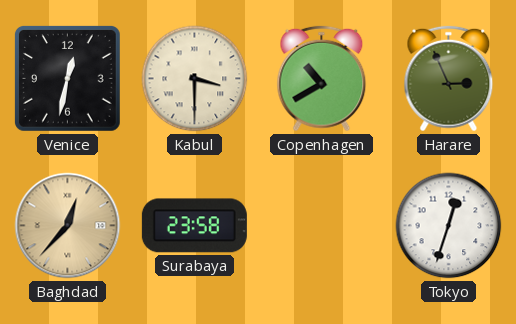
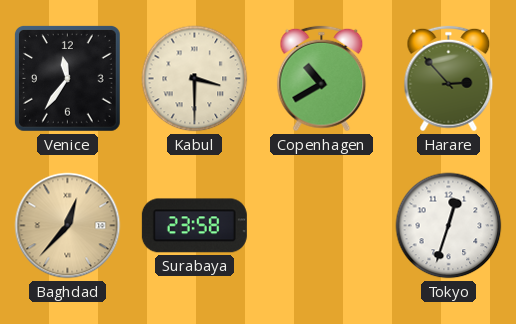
Venice: 12:32 -> 11:36
Harare: 2:56 -> 2:53
